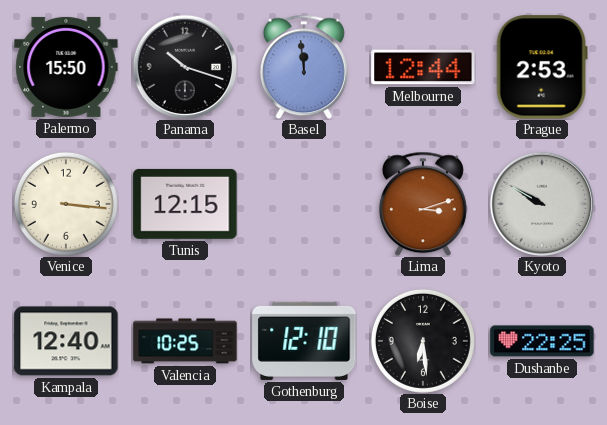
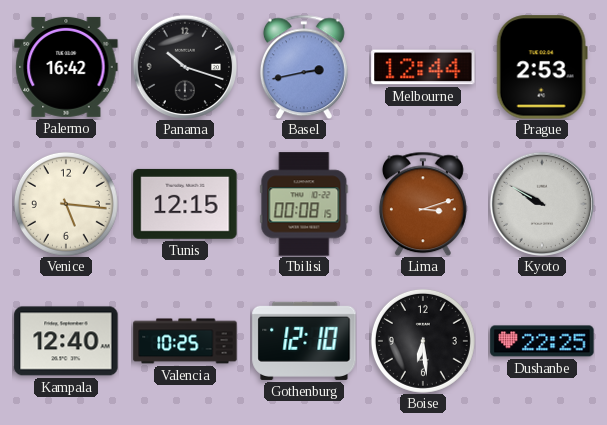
Palermo: 15:50 -> 16:42
Basel: 11:59 -> 2:43
Venice: 3:16 -> 5:16
Tbilisi: none -> 00:08
